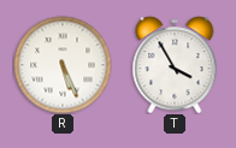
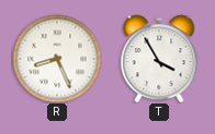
R: 5:26 -> 8:26
